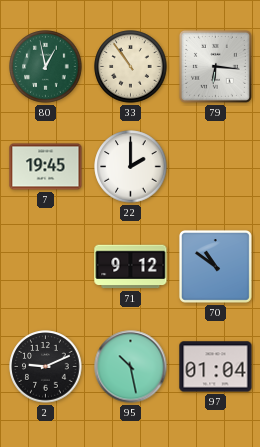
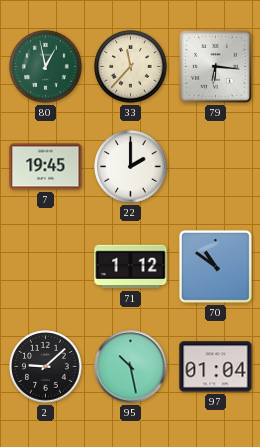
33: 10:54 -> 11:37
71: 9:12 -> 1:12
2: 9:11 -> 9:08
